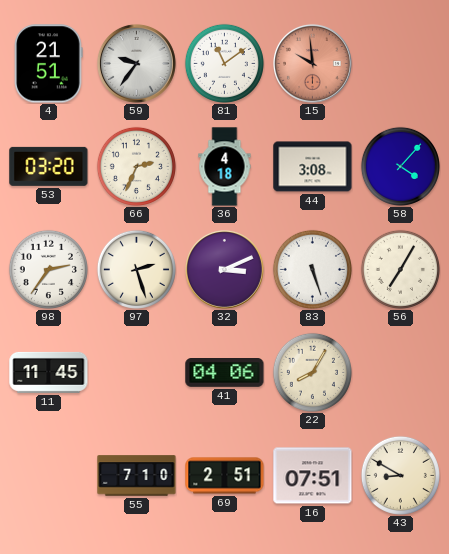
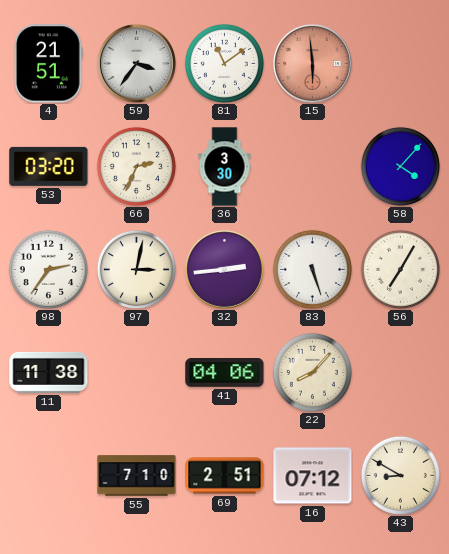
59: 9:36 -> 3:36
15: 9:59 -> 5:59
36: 4:18 -> 3:30
44: 3:08 -> none
97: 2:27 -> 3:02
32: 3:11 -> 2:44
11: 11:45 -> 11:38
22: 8:05 -> 8:07
16: 07:51 -> 07:12
